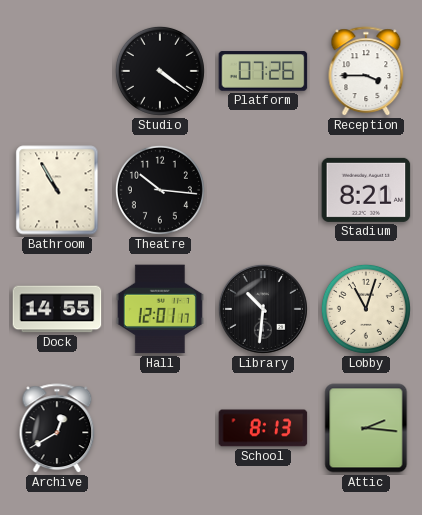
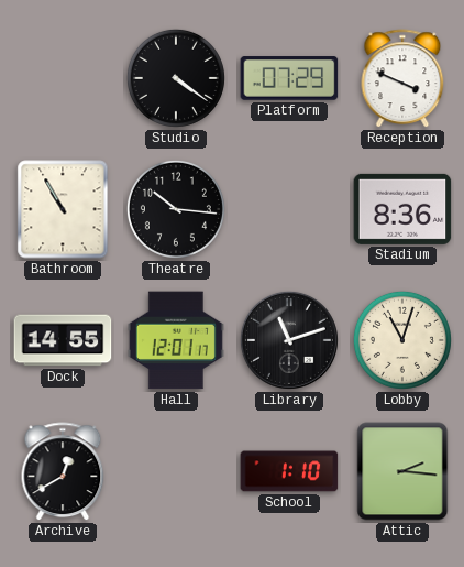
Platform: 07:26 -> 07:29
Reception: 3:45 -> 3:49
Stadium: 8:21 -> 8:36
Library: 10:31 -> 11:12
School: 8:13 -> 1:10
